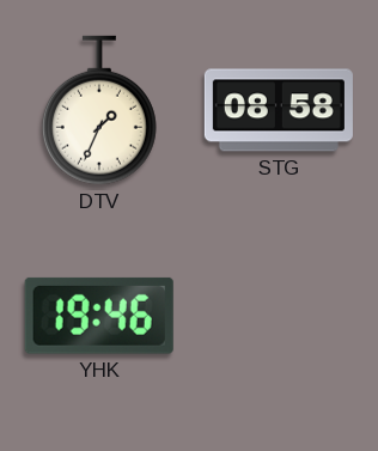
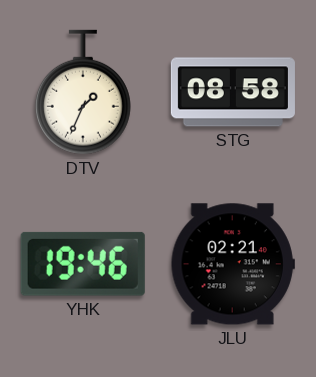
JLU: none -> 02:21
